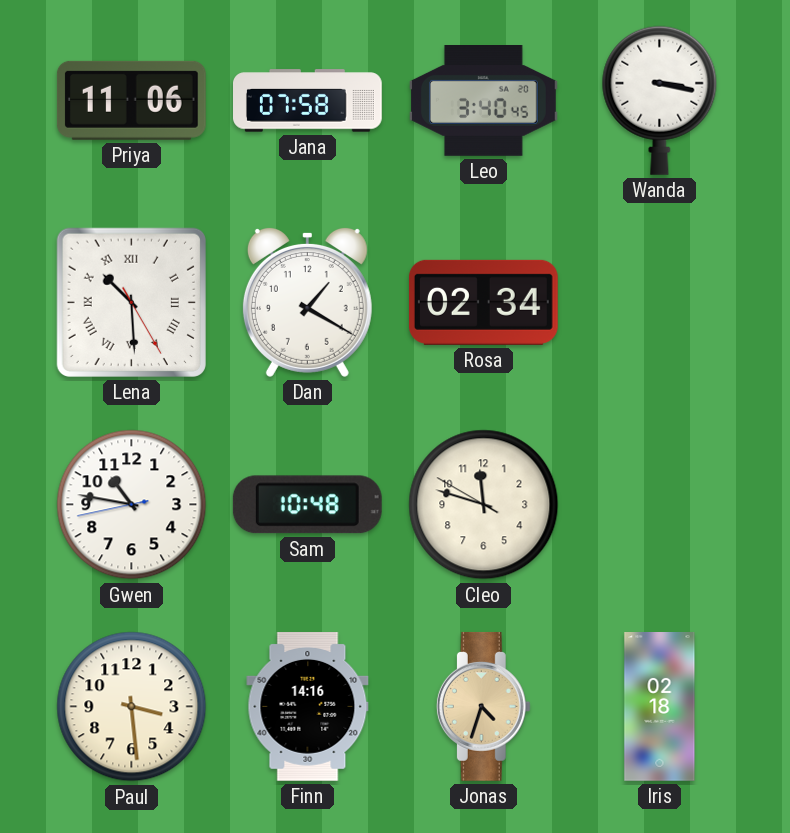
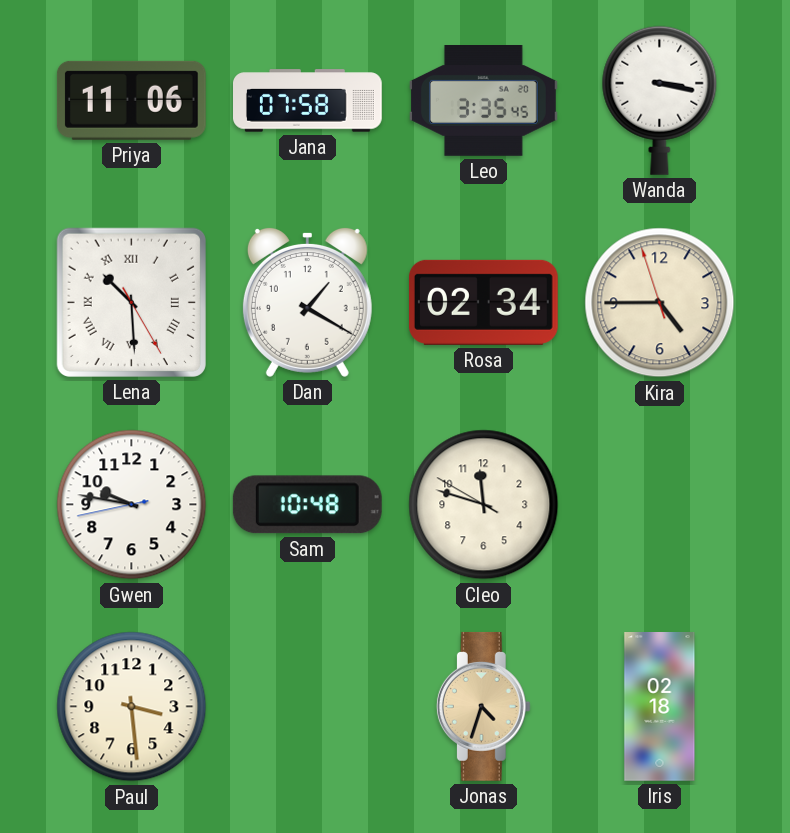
Leo: 3:40 -> 3:35
Kira: none -> 4:44
Gwen: 10:46 -> 9:46
Finn: 14:16 -> none
